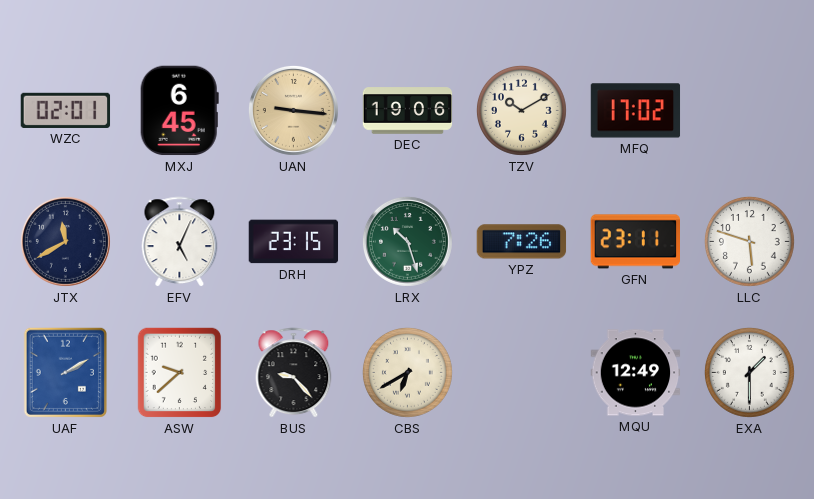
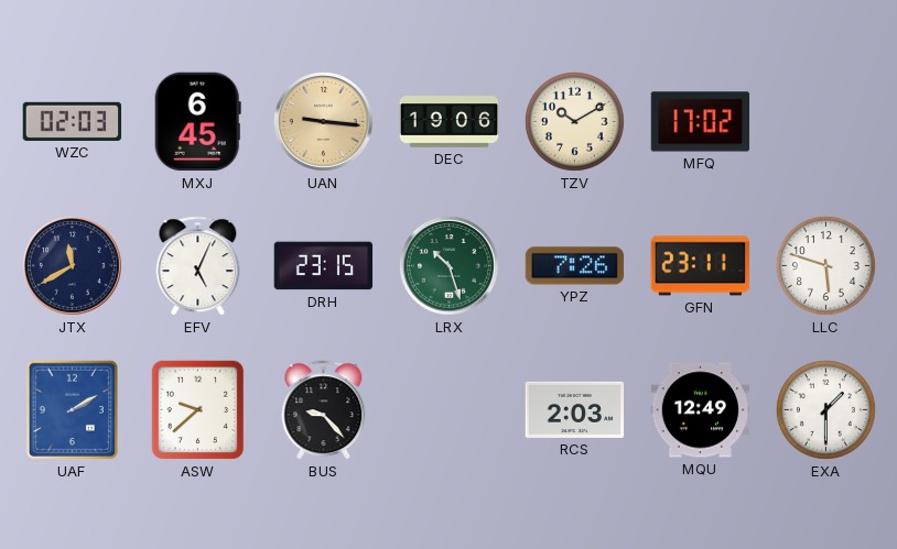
WZC: 02:01 -> 02:03
CBS: 6:40 -> none
RCS: none -> 2:03
